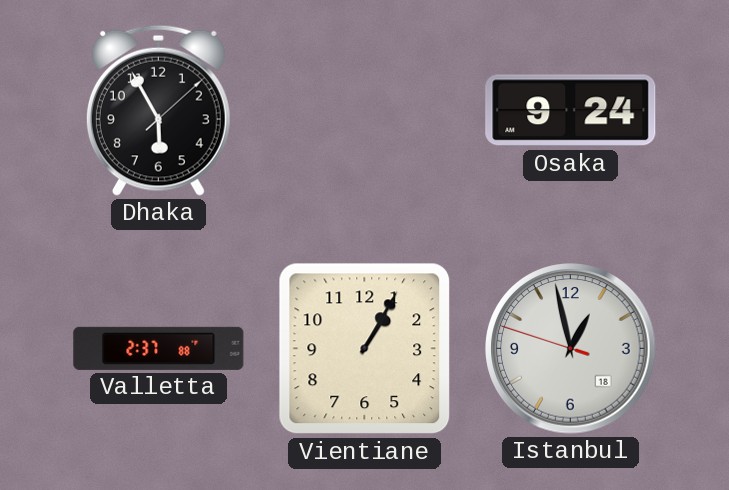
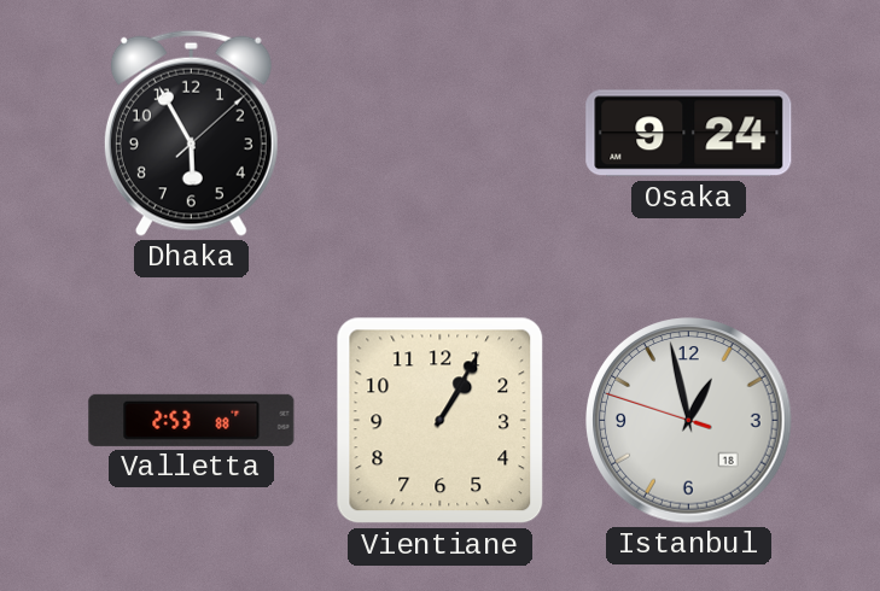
Valletta: 2:37 -> 2:53
